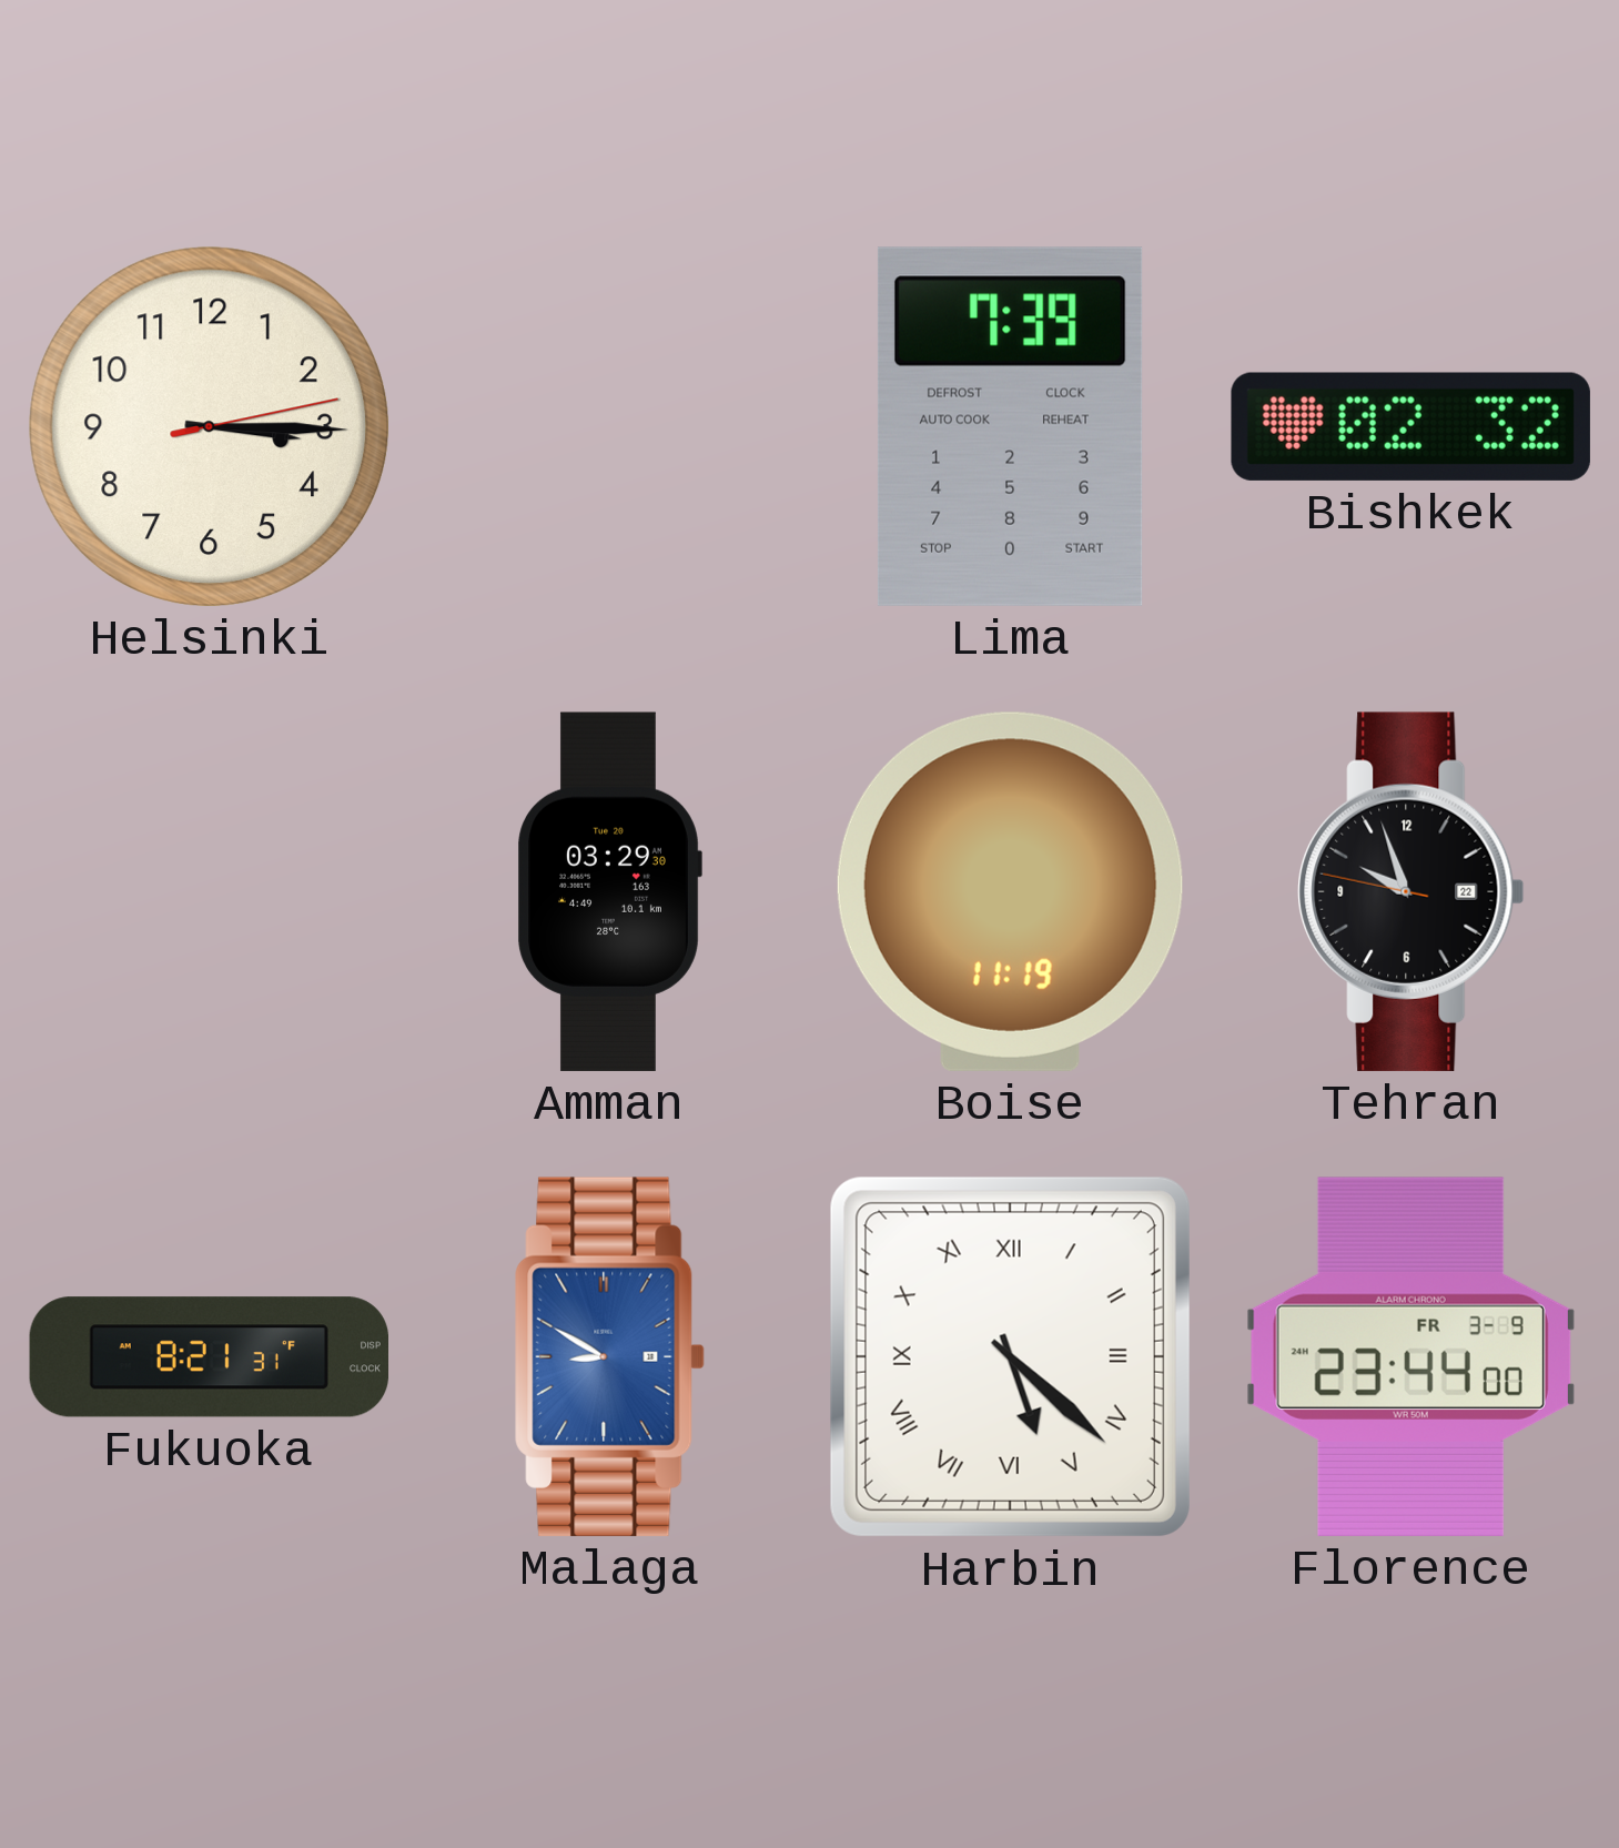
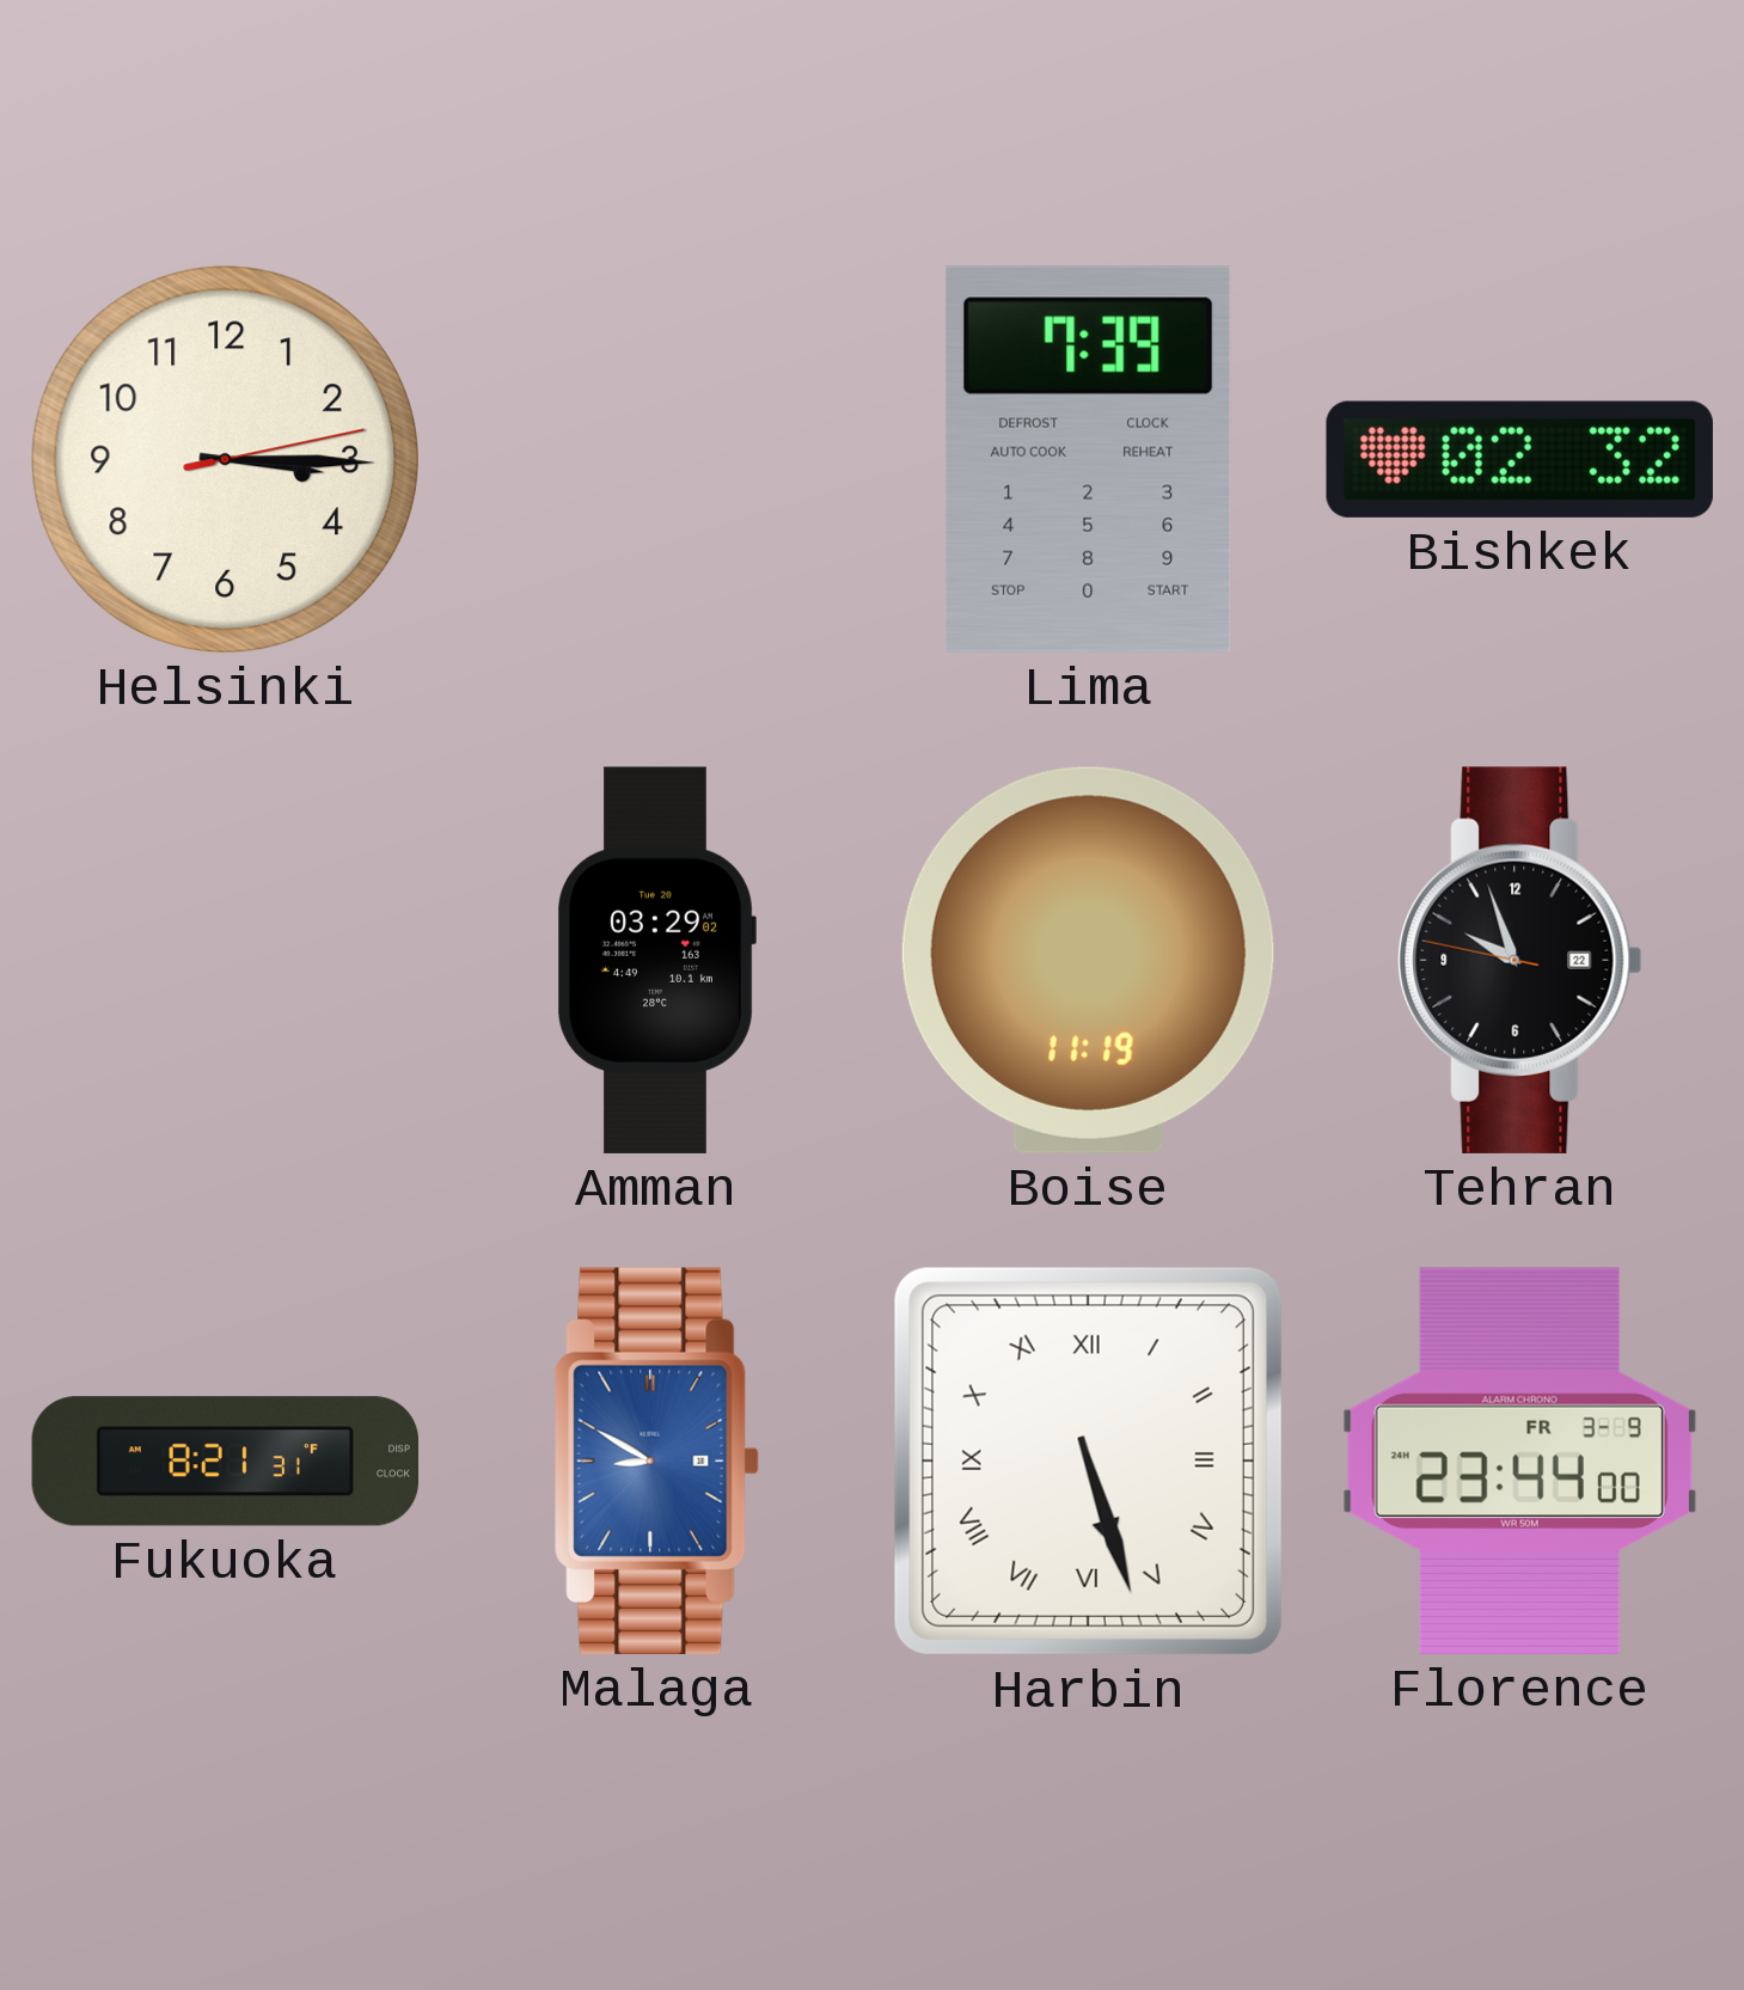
Amman: 03:29:30 -> 03:29:02
Harbin: 5:22 -> 5:27
